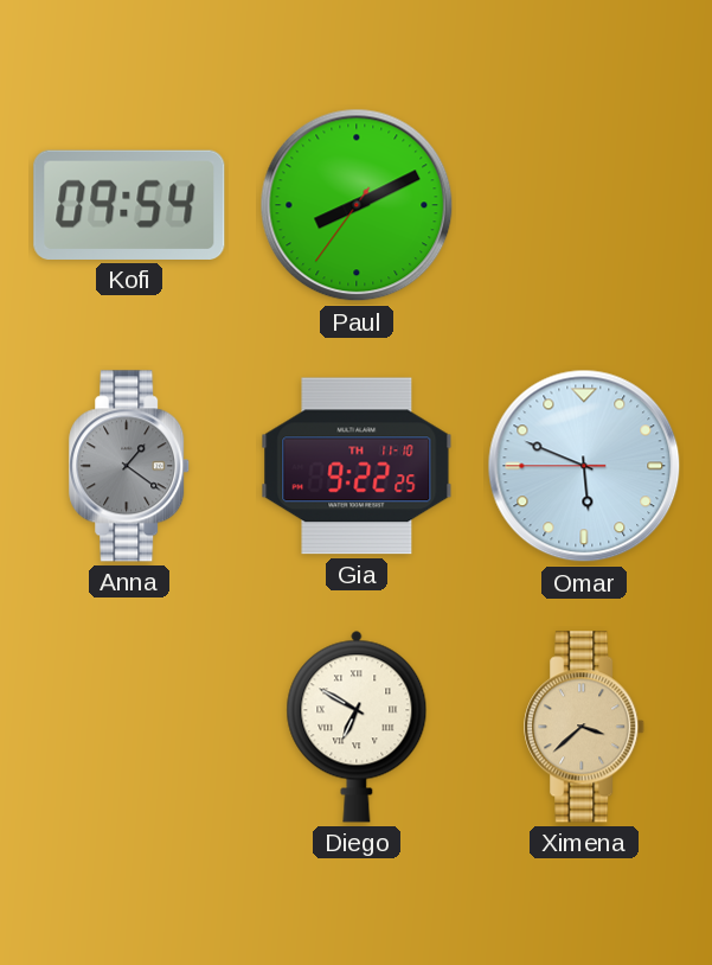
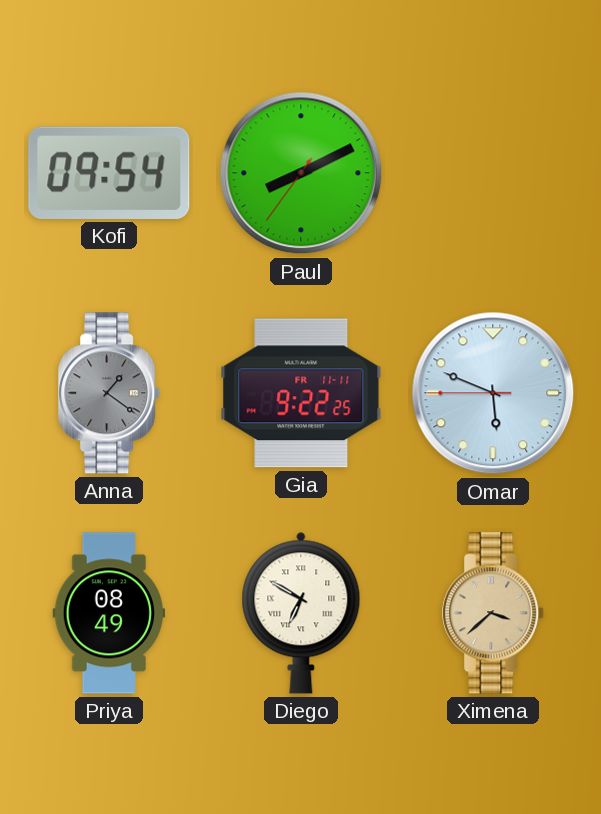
Gia date: TH 11-10 -> FR 11-11
Priya: none -> 08:49
